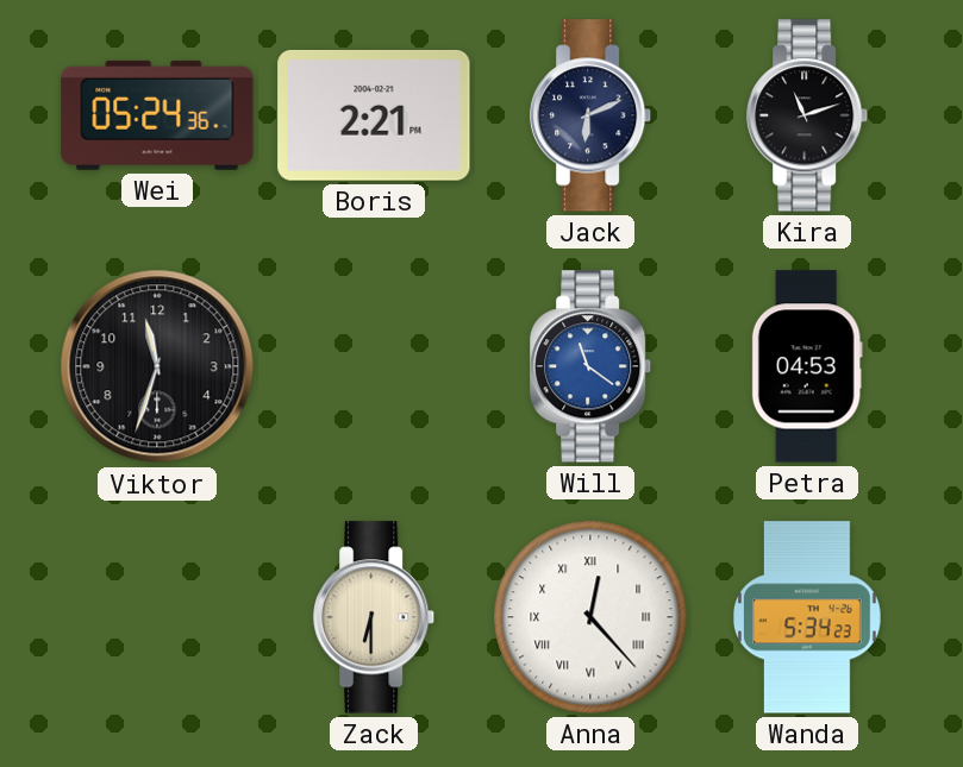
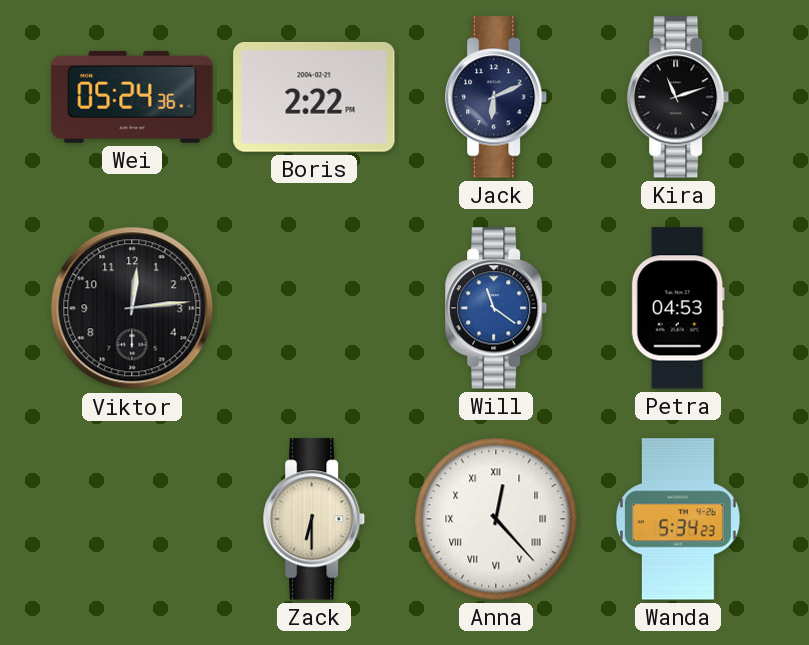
Boris: 2:21 -> 2:22
Viktor: 11:33 -> 12:14
